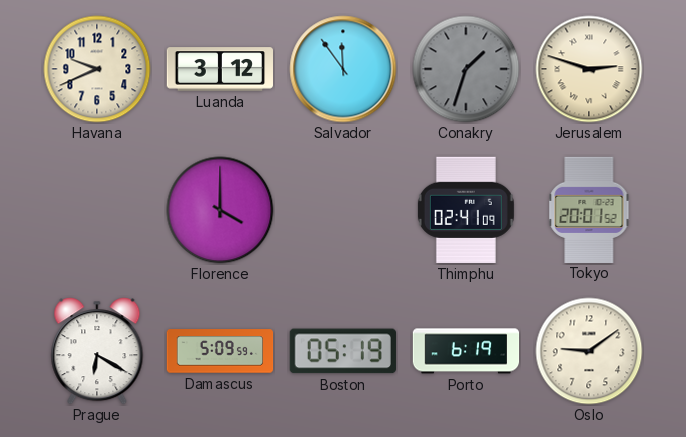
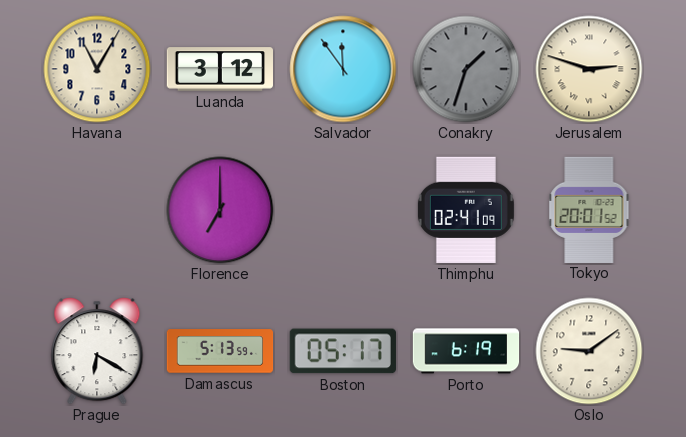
Havana: 9:41 -> 11:05
Florence: 4:00 -> 7:00
Damascus: 5:09 -> 5:13
Boston: 05:19 -> 05:17
